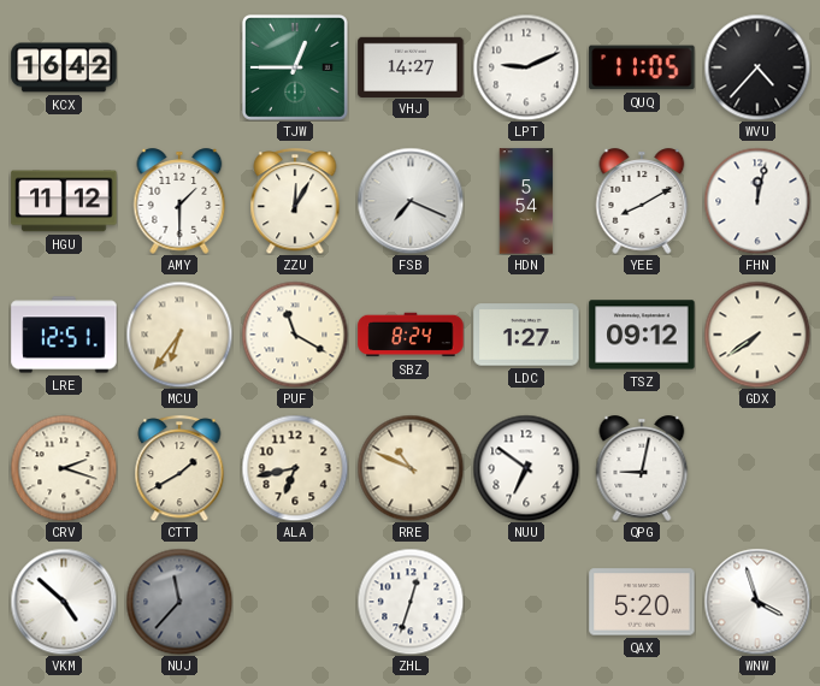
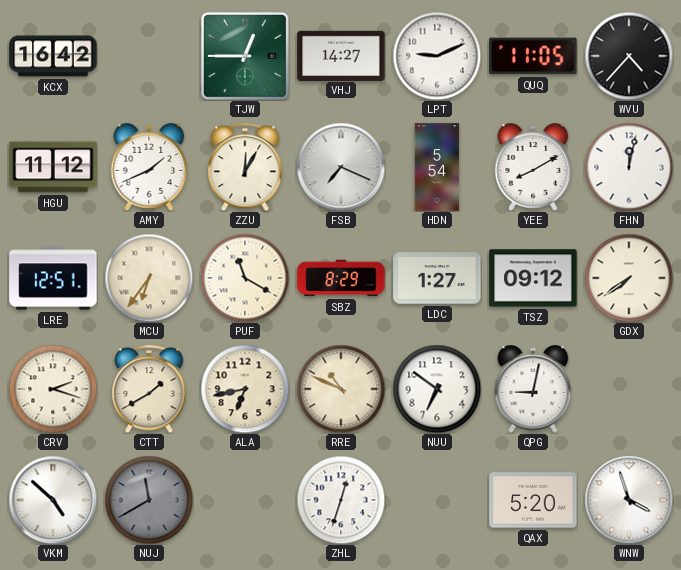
AMY: 1:30 -> 1:41
SBZ: 8:24 -> 8:29
NUJ: 11:37 -> 11:40
